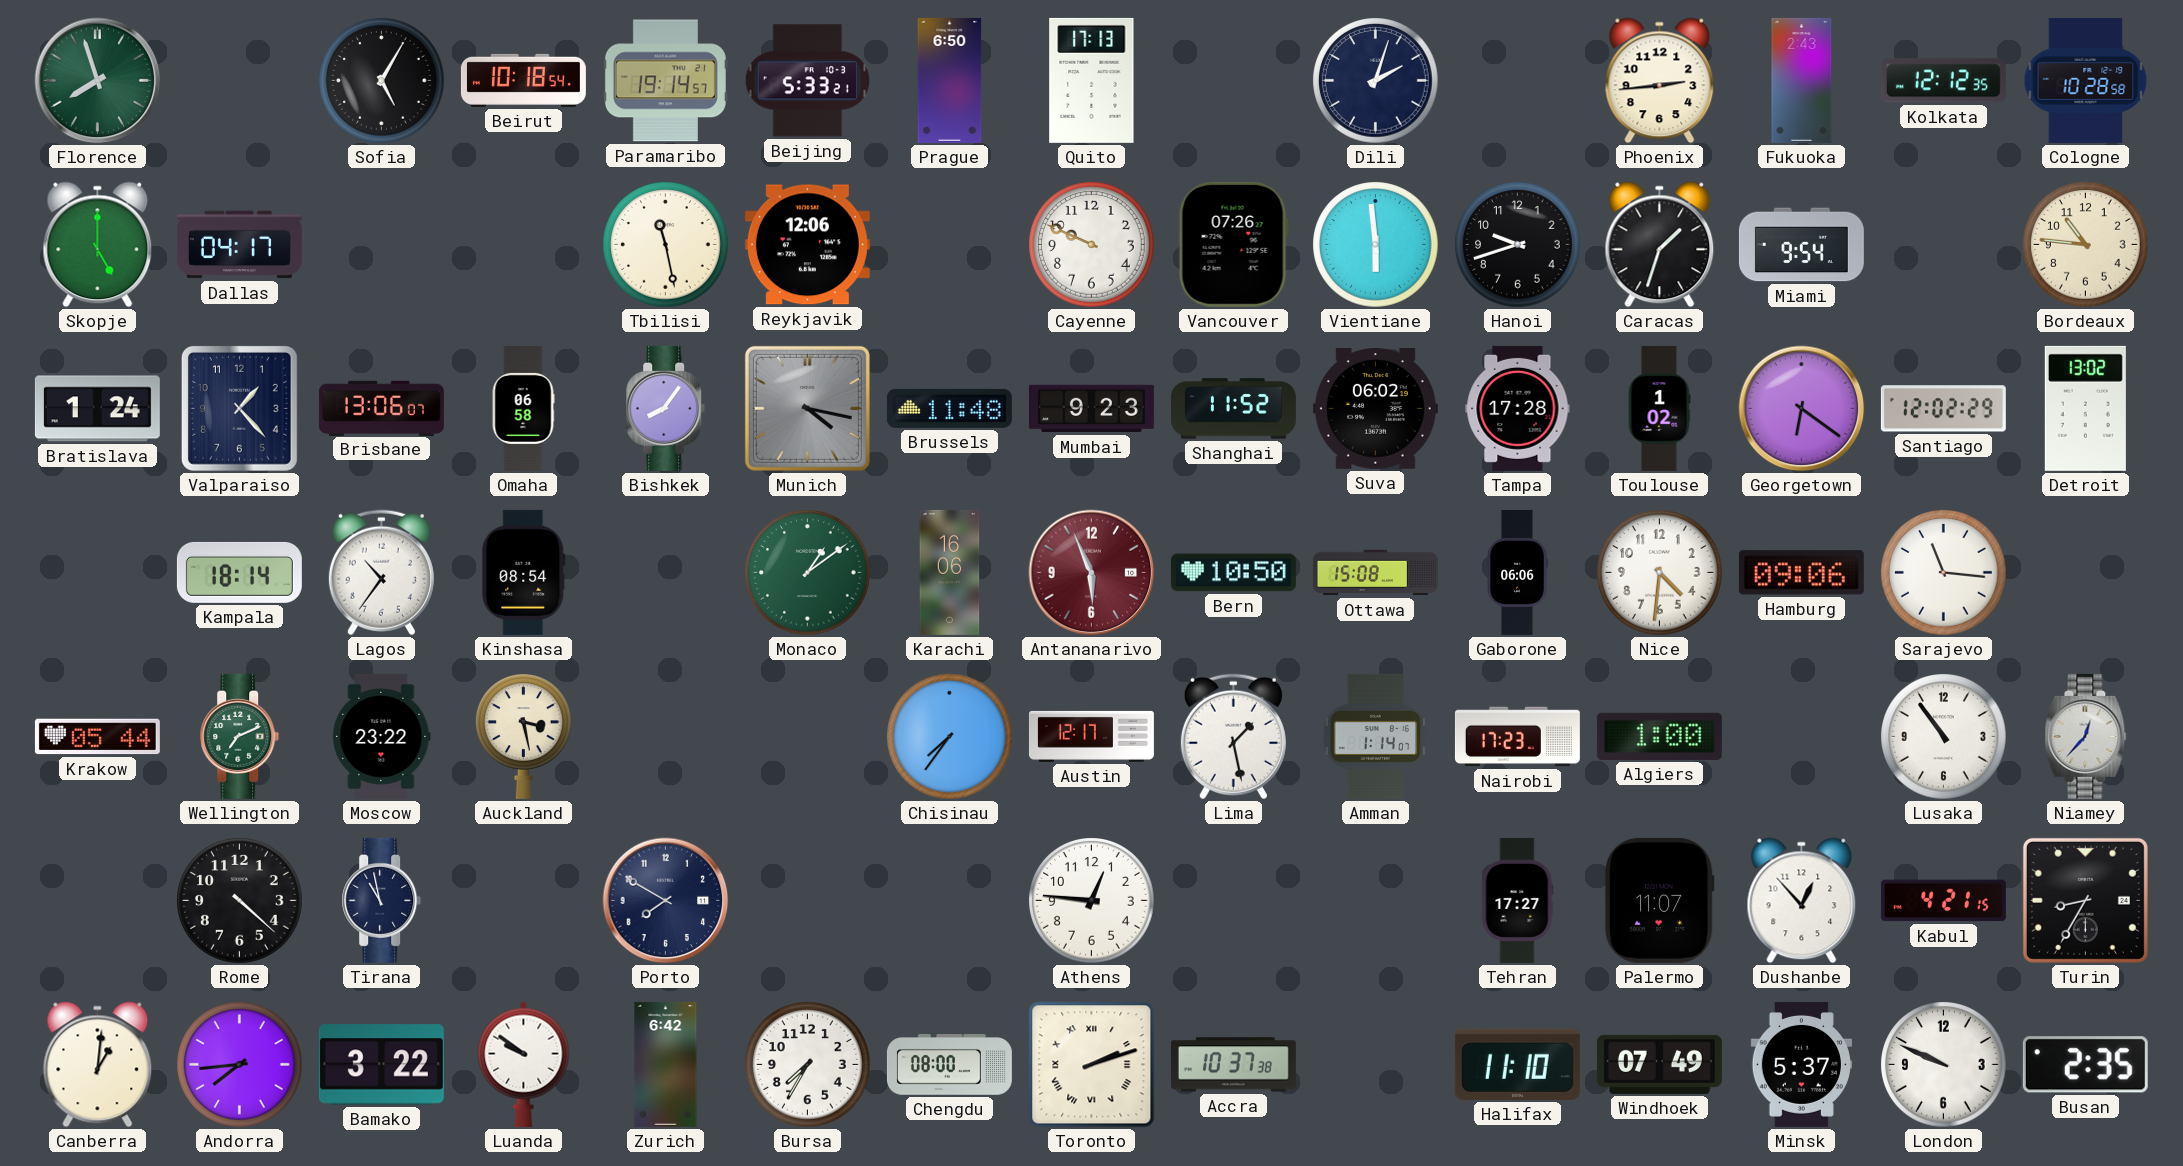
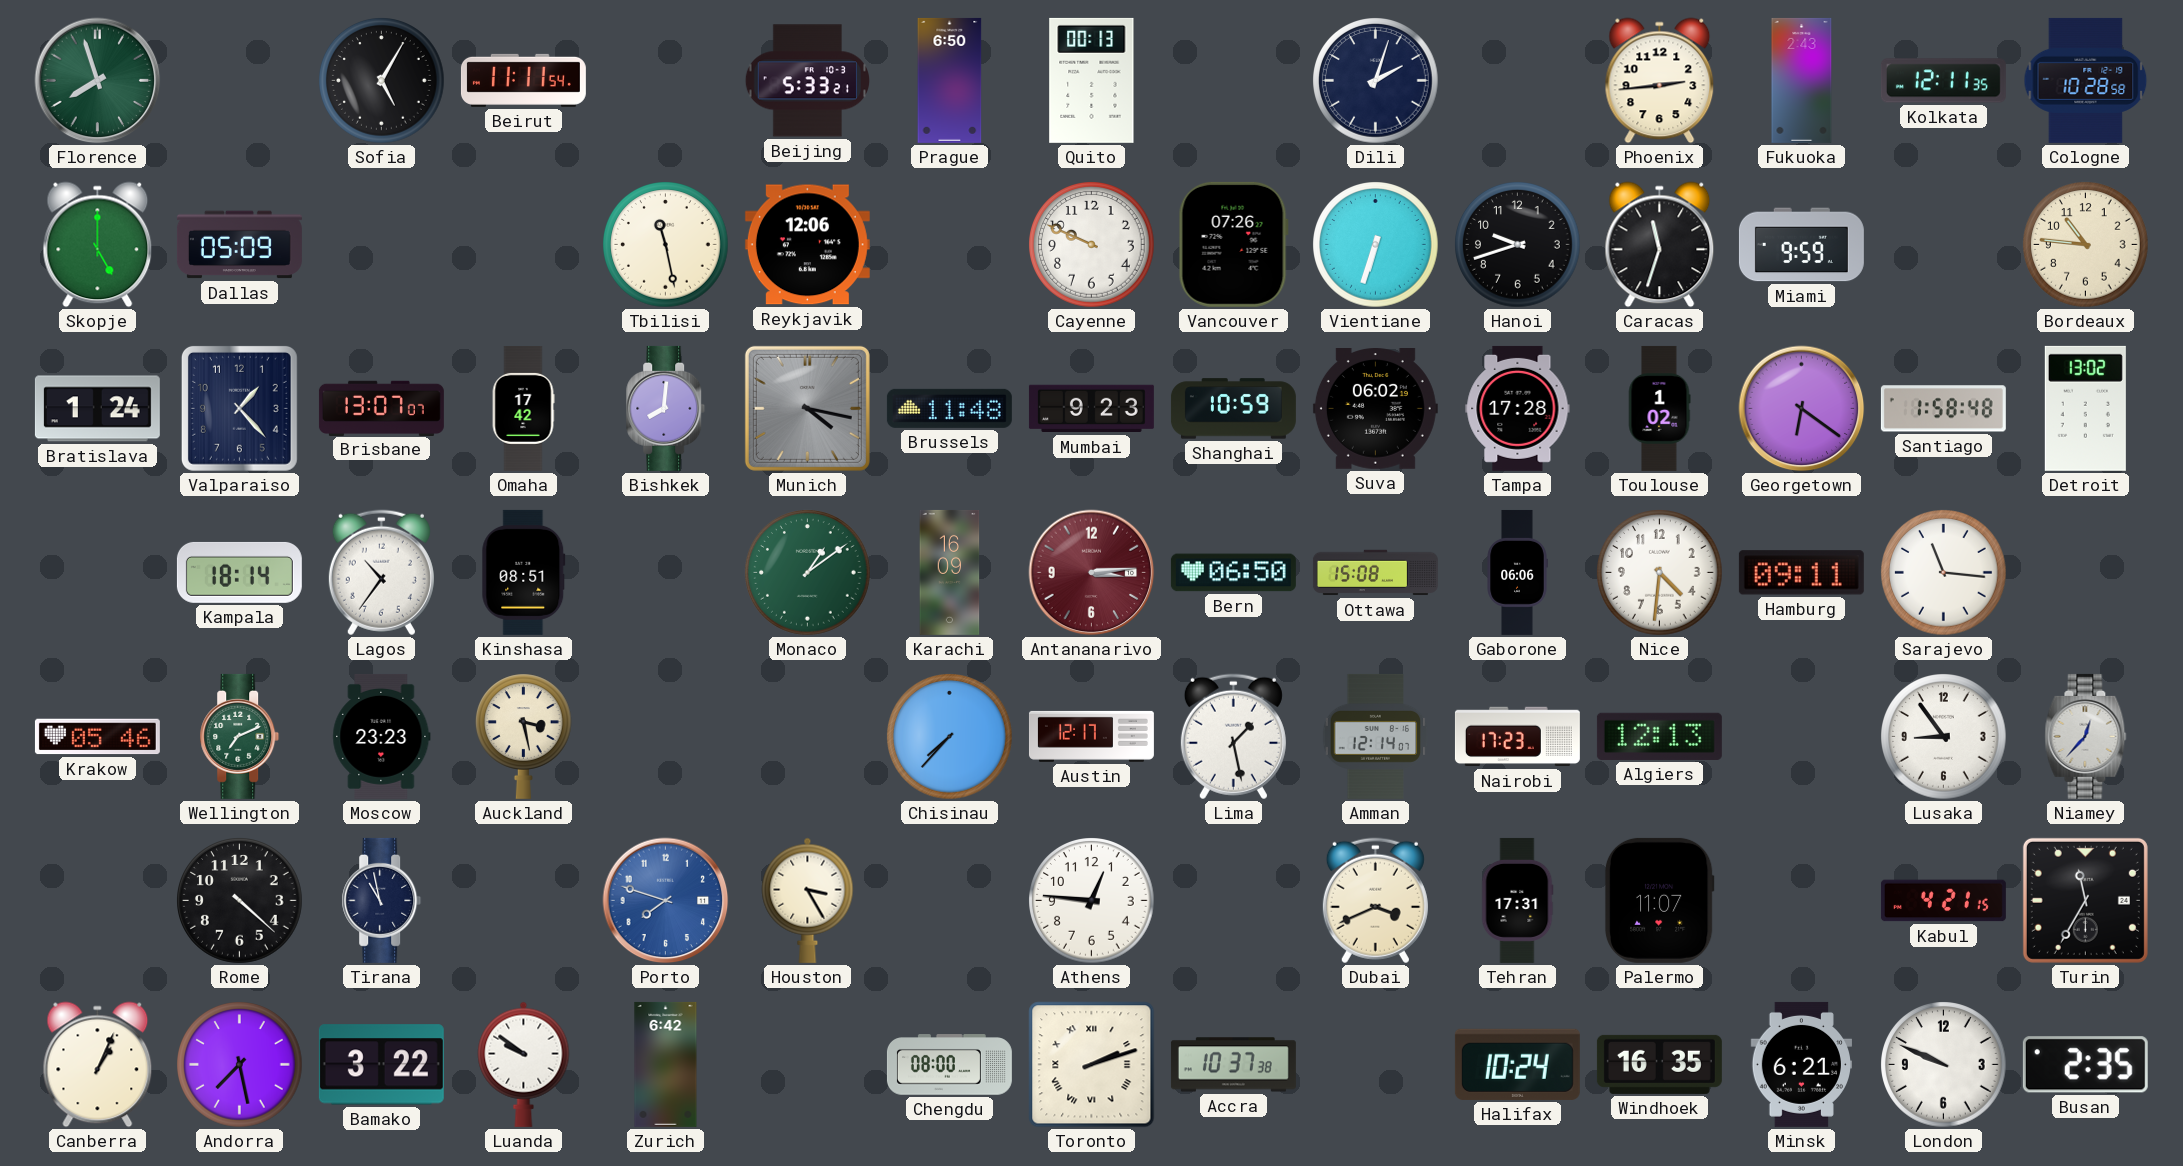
Beirut: 10:18 -> 11:11
Paramaribo: 19:14 -> none
Quito: 17:13 -> 00:13
Kolkata: 12:12 -> 12:11
Dallas: 04:17 -> 05:09
Vientiane: 5:59 -> 6:33
Caracas: 1:33 -> 11:33
Miami: 9:54 -> 9:59
Brisbane: 13:06 -> 13:07
Omaha: 06:58 -> 17:42
Bishkek: 8:06 -> 8:01
Shanghai: 11:52 -> 10:59
Santiago: 12:02 -> 1:58
Kinshasa: 08:54 -> 08:51
Karachi: 16:06 -> 16:09
Antananarivo: 5:56 -> 3:14
Bern: 10:50 -> 06:50
Hamburg: 09:06 -> 09:11
Krakow: 05:44 -> 05:46
Moscow: 23:22 -> 23:23
Chisinau: 7:36 -> 7:37
Amman: 1:14 -> 12:14
Algiers: 1:00 -> 12:13
Lusaka: 10:54 -> 8:54
Porto: 7:50 -> 7:48
Porto dial: navy -> blue
Houston: none -> 3:25
Dubai: none -> 3:41
Tehran: 17:27 -> 17:31
Dushanbe: 12:53 -> none
Turin: 8:35 -> 11:35
Canberra: 1:01 -> 1:04
Andorra: 7:44 -> 7:28
Bursa: 7:35 -> none
Halifax: 11:10 -> 10:24
Windhoek: 07:49 -> 16:35
Minsk: 5:37 -> 6:21
